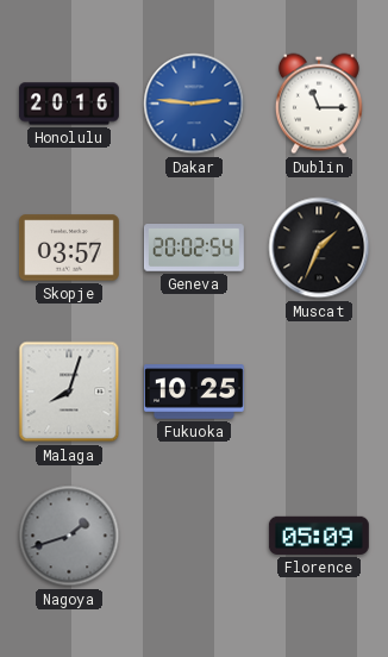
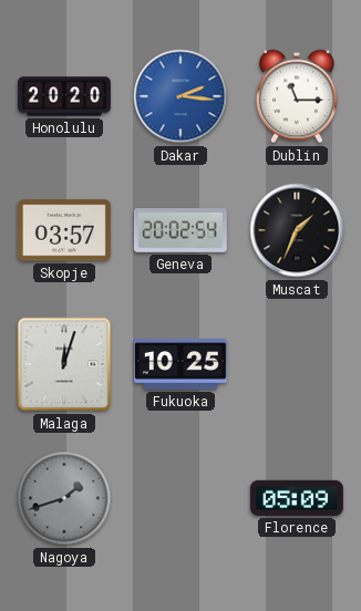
Honolulu: 20:16 -> 20:20
Dakar: 2:46 -> 2:16
Malaga: 8:03 -> 12:03
